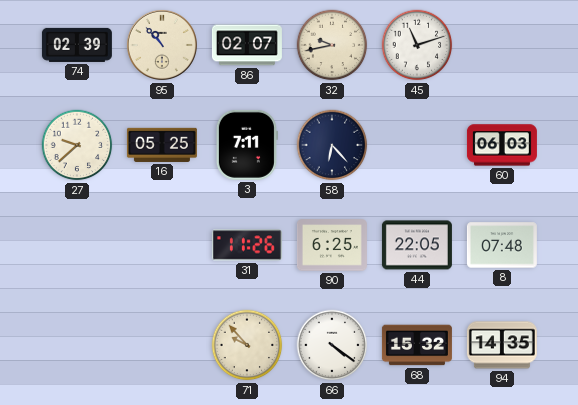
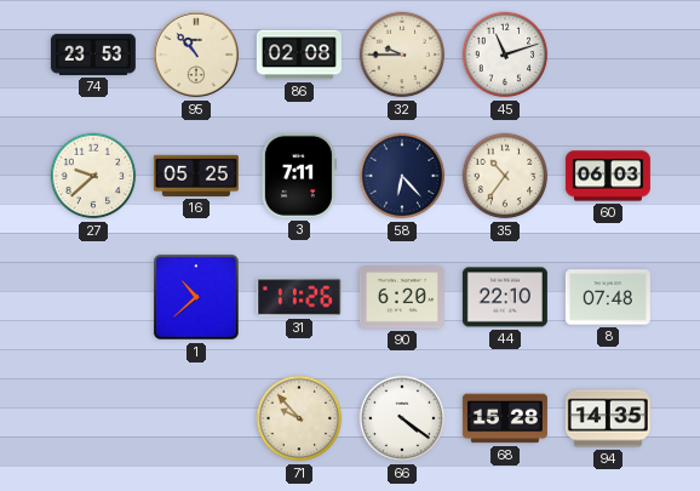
74: 02:39 -> 23:53
86: 02:07 -> 02:08
32: 9:43 -> 9:45
35: none -> 10:36
1: none -> 10:38
90: 6:25 -> 6:20
44: 22:05 -> 22:10
68: 15:32 -> 15:28
